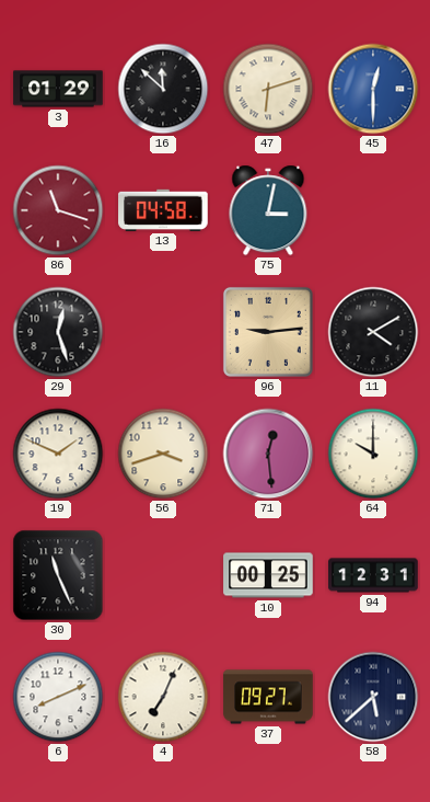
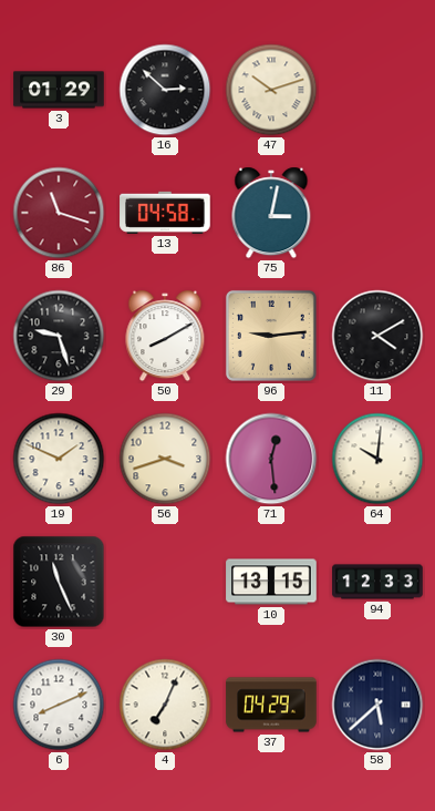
16: 11:52 -> 2:52
47: 6:12 -> 10:12
45: 12:30 -> none
29: 12:27 -> 9:27
50: none -> 8:10
64: 10:00 -> 10:01
10: 00:25 -> 13:15
94: 12:31 -> 12:33
37: 09:27 -> 04:29
